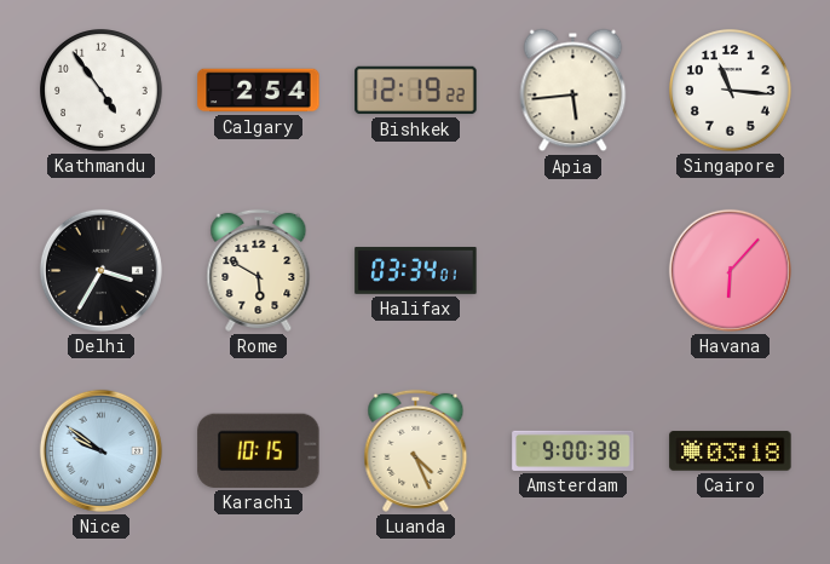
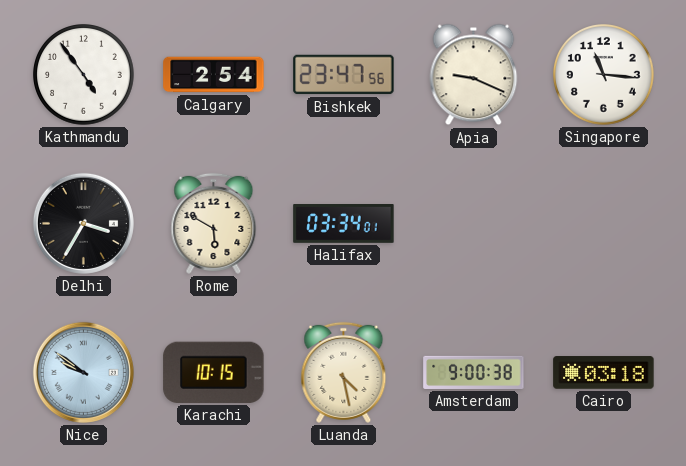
Bishkek: 12:19 -> 23:47
Apia: 5:44 -> 9:19
Havana: 6:07 -> none
Luanda: 4:26 -> 4:28
